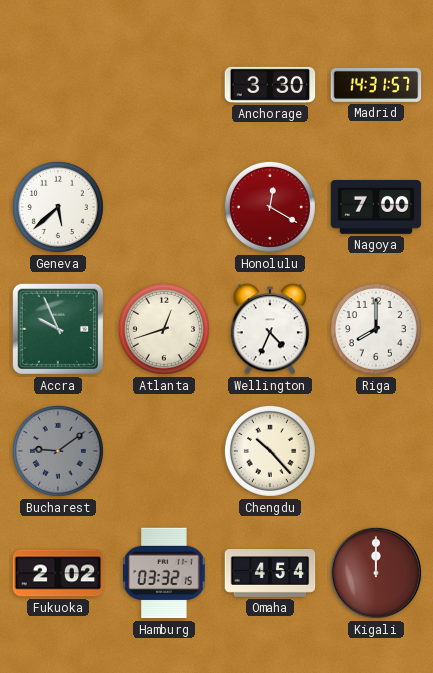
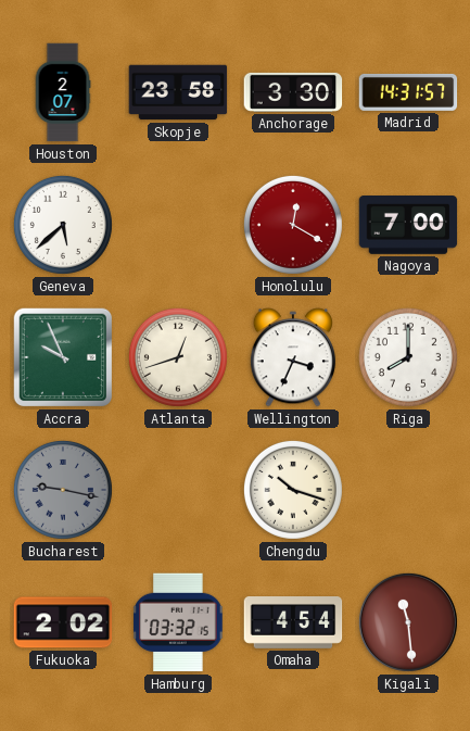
Houston: none -> 2:07
Skopje: none -> 23:58
Wellington: 4:34 -> 3:34
Bucharest: 9:09 -> 9:17
Chengdu: 10:23 -> 10:18
Kigali: 12:00 -> 11:29
